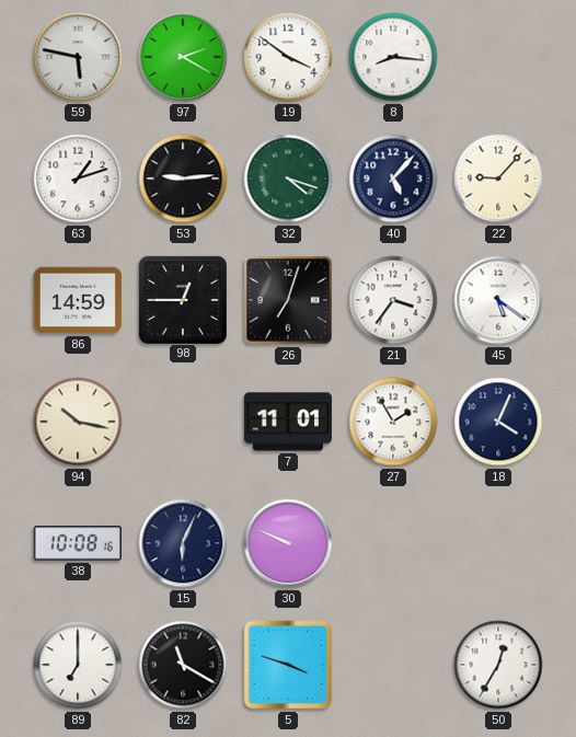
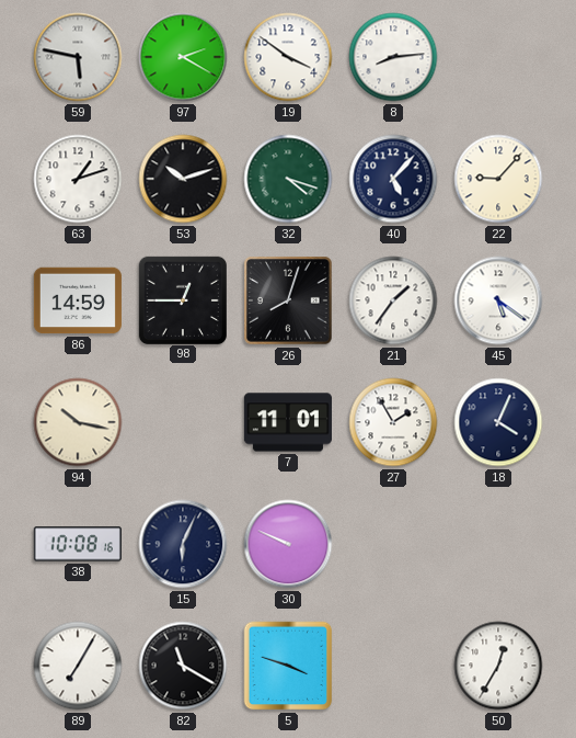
8: 8:16 -> 8:14
53: 9:14 -> 10:12
26: 7:03 -> 8:03
21: 3:36 -> 1:36
89: 7:00 -> 7:05
